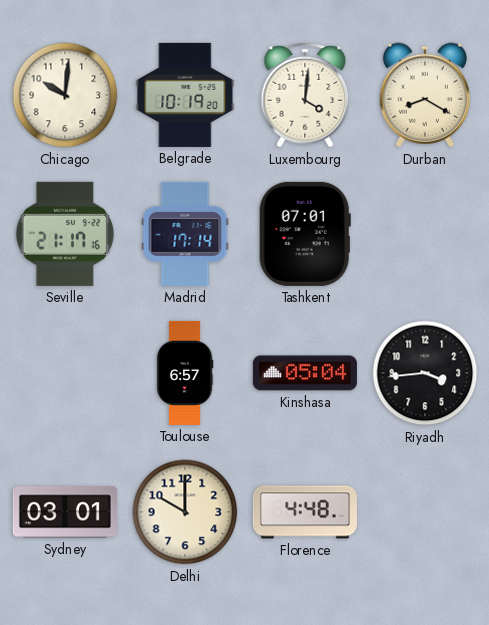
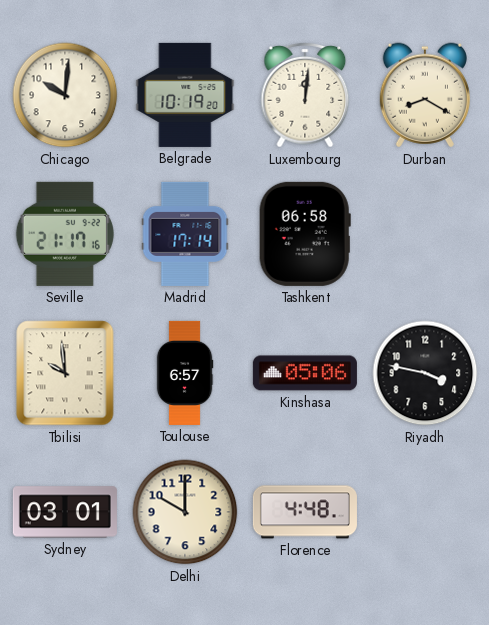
Luxembourg: 4:01 -> 12:01
Tashkent: 07:01 -> 06:58
Tbilisi: none -> 9:59
Kinshasa: 05:04 -> 05:06
Riyadh: 3:44 -> 3:47
